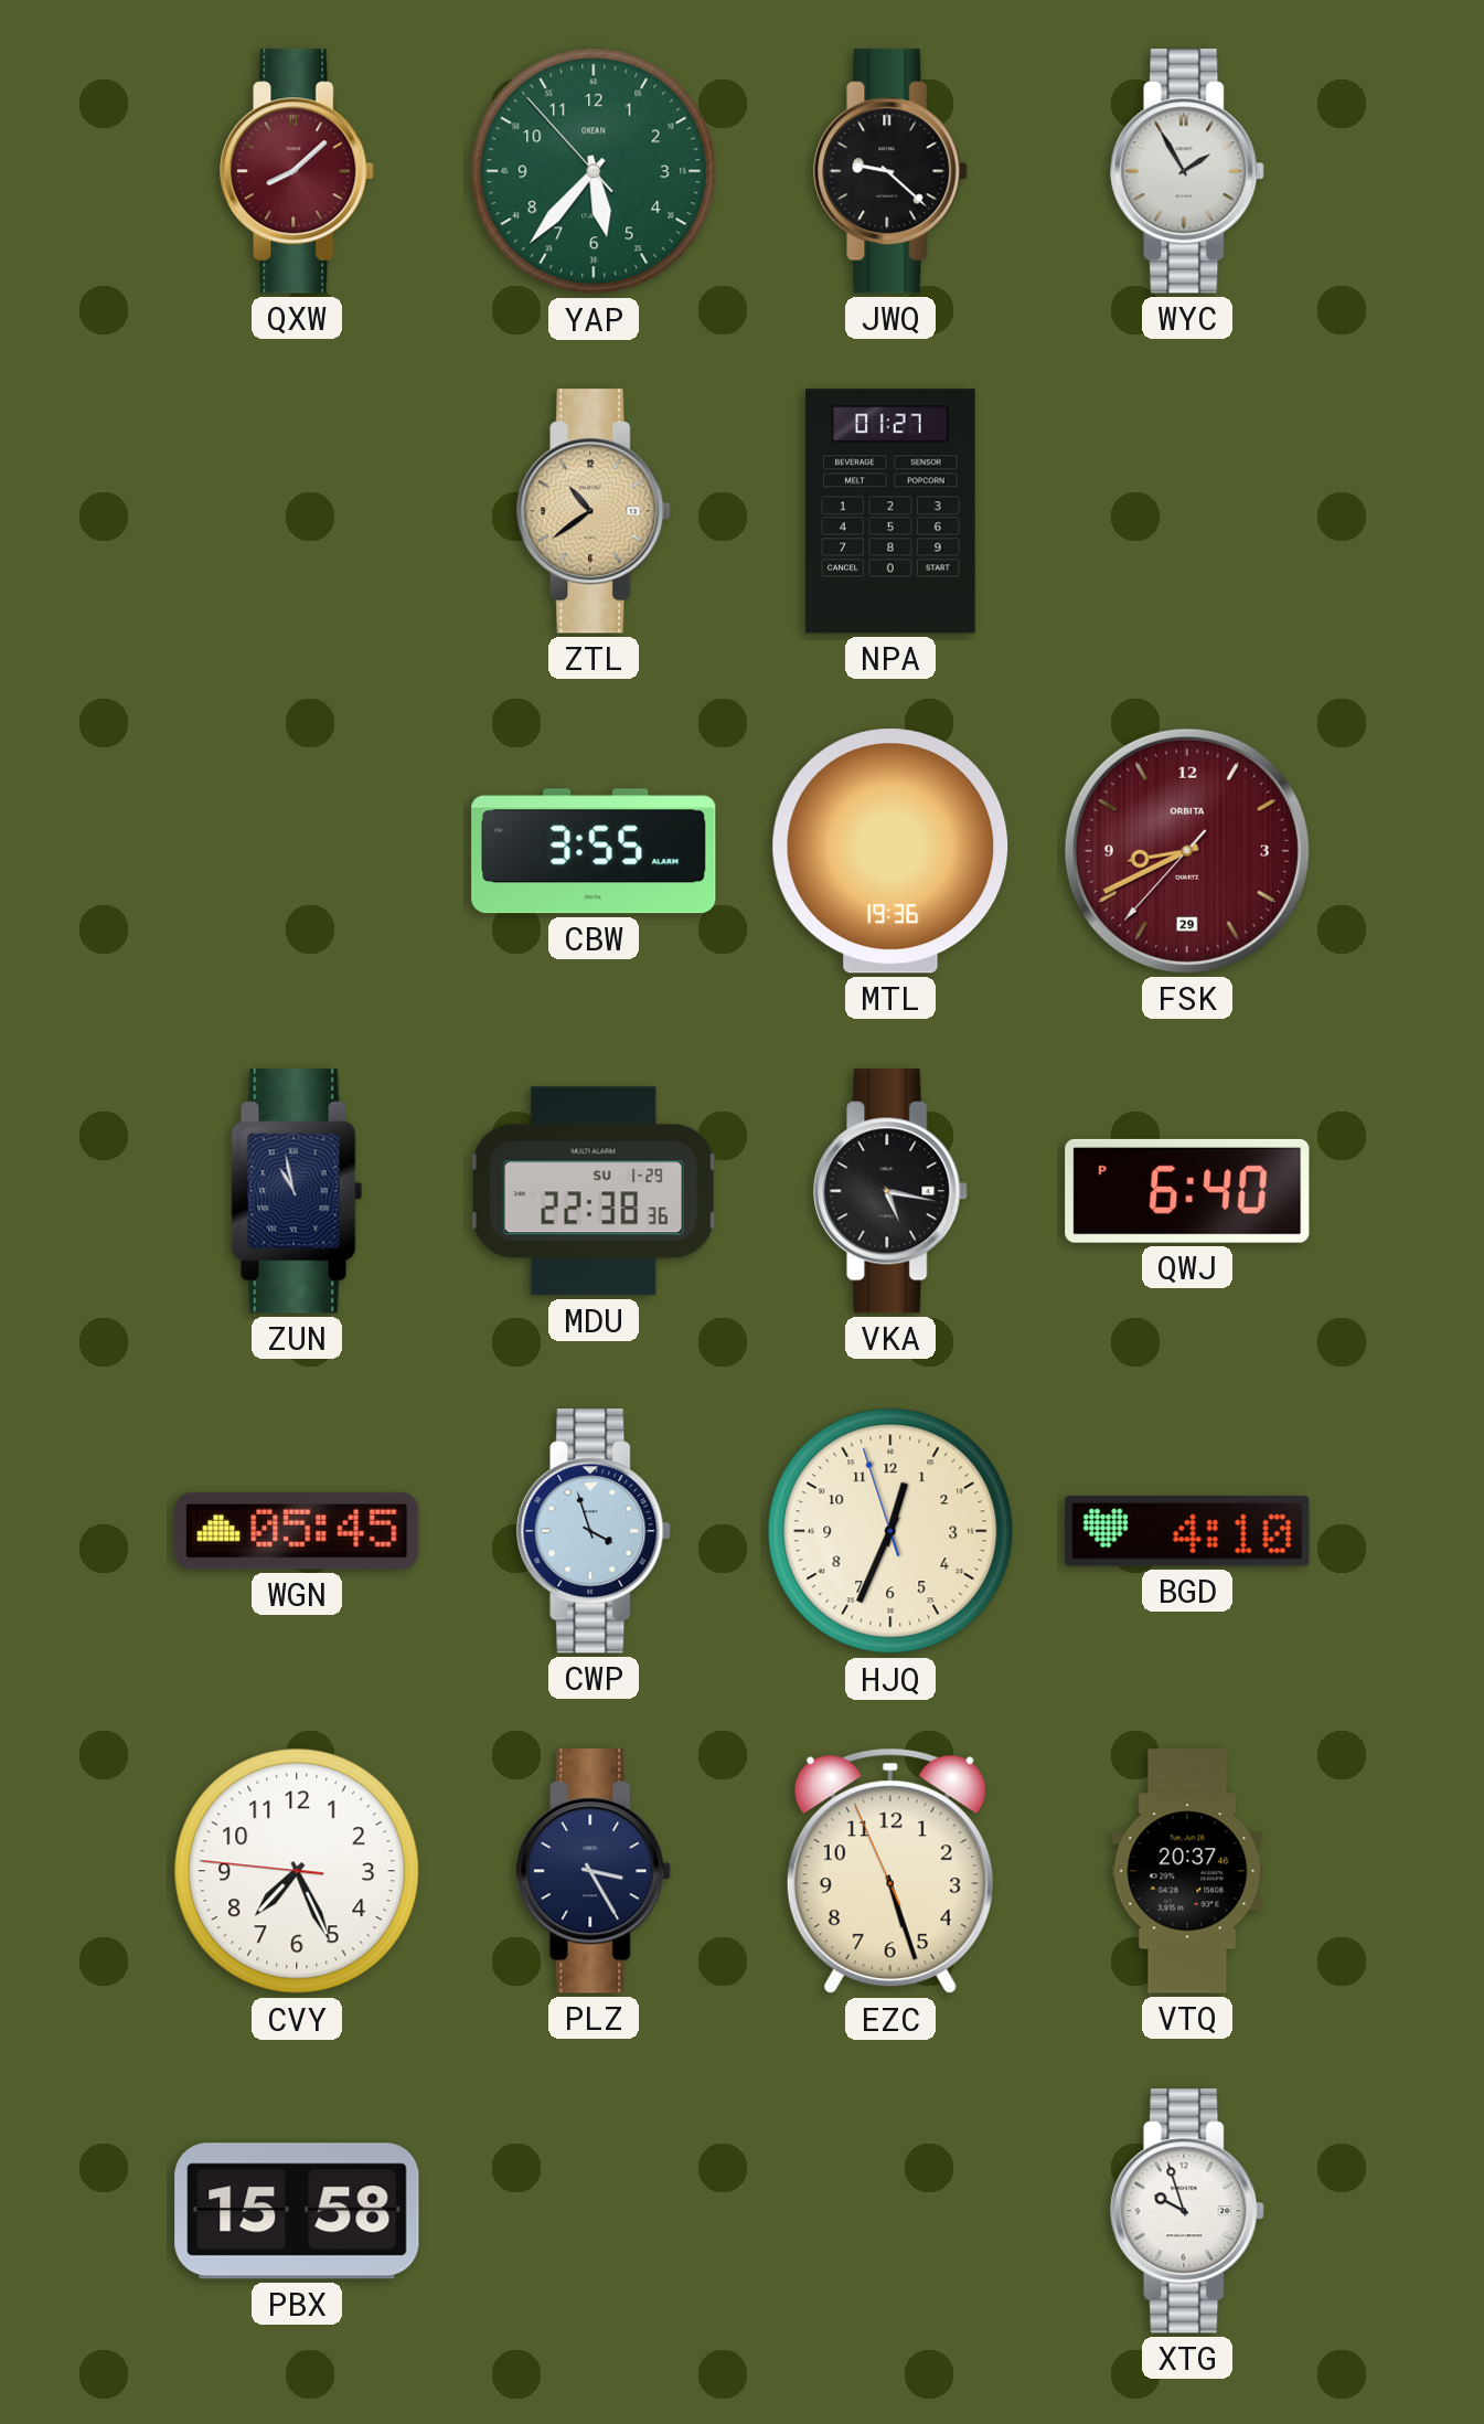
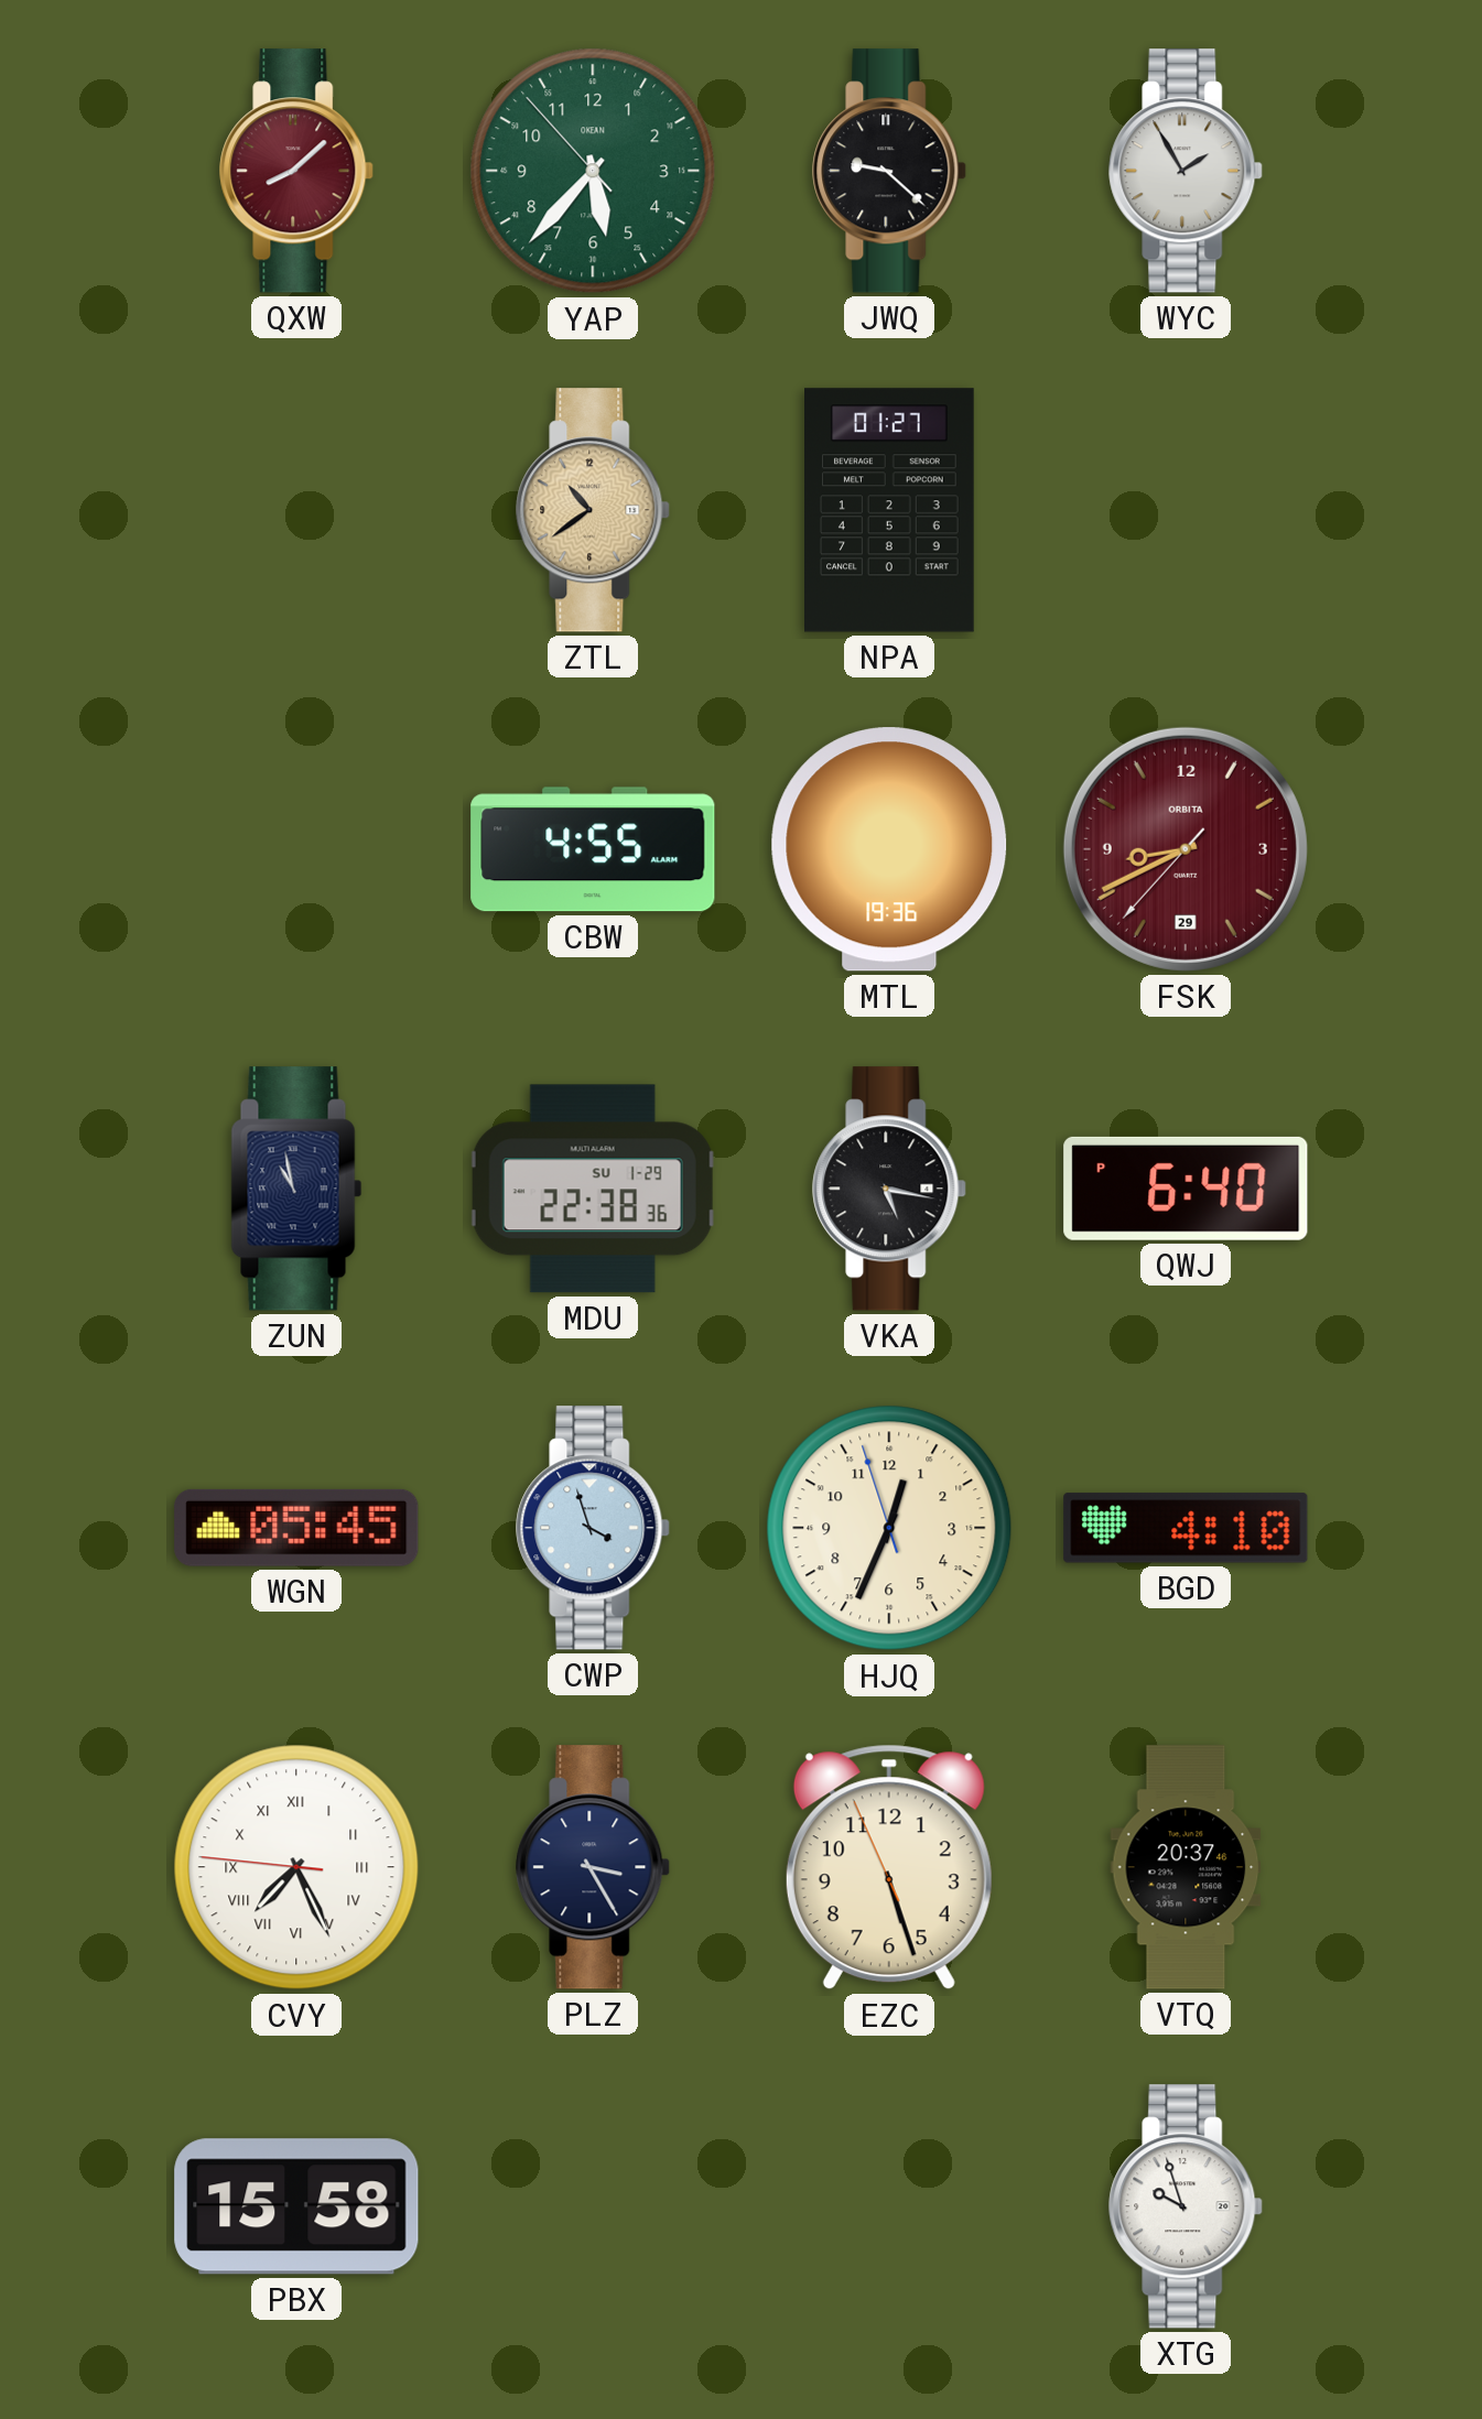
CBW: 3:55 -> 4:55
CVY numerals: Arabic -> Roman
